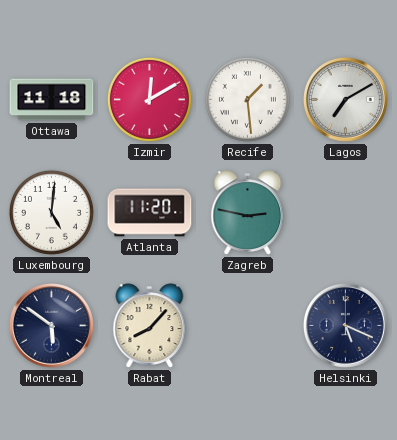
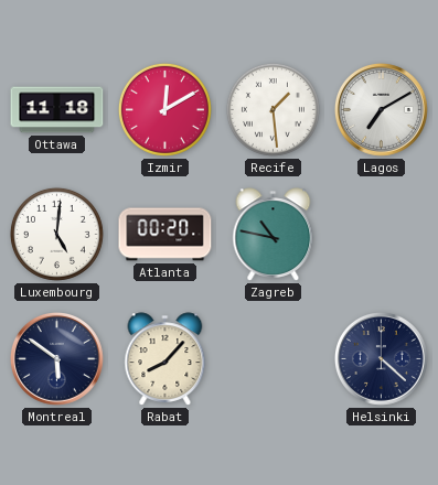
Atlanta: 11:20 -> 00:20
Zagreb: 2:47 -> 10:47
Helsinki: 5:19 -> 4:22
